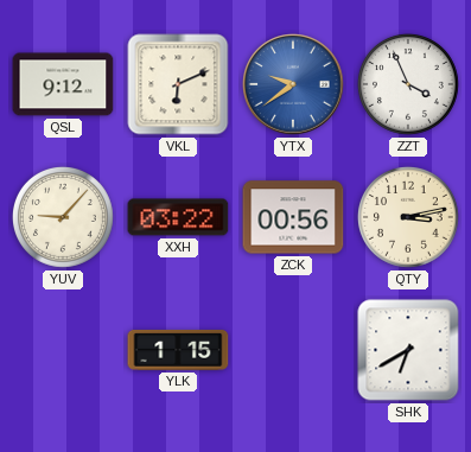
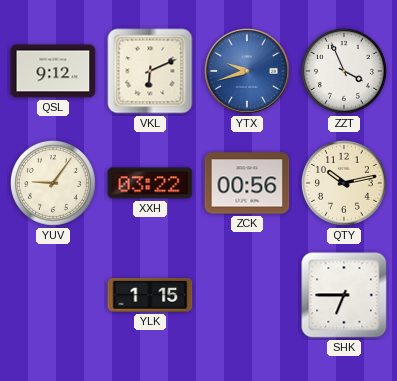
YTX: 9:39 -> 9:42
YUV: 9:07 -> 9:06
QTY: 3:13 -> 10:13
SHK: 6:40 -> 6:45
